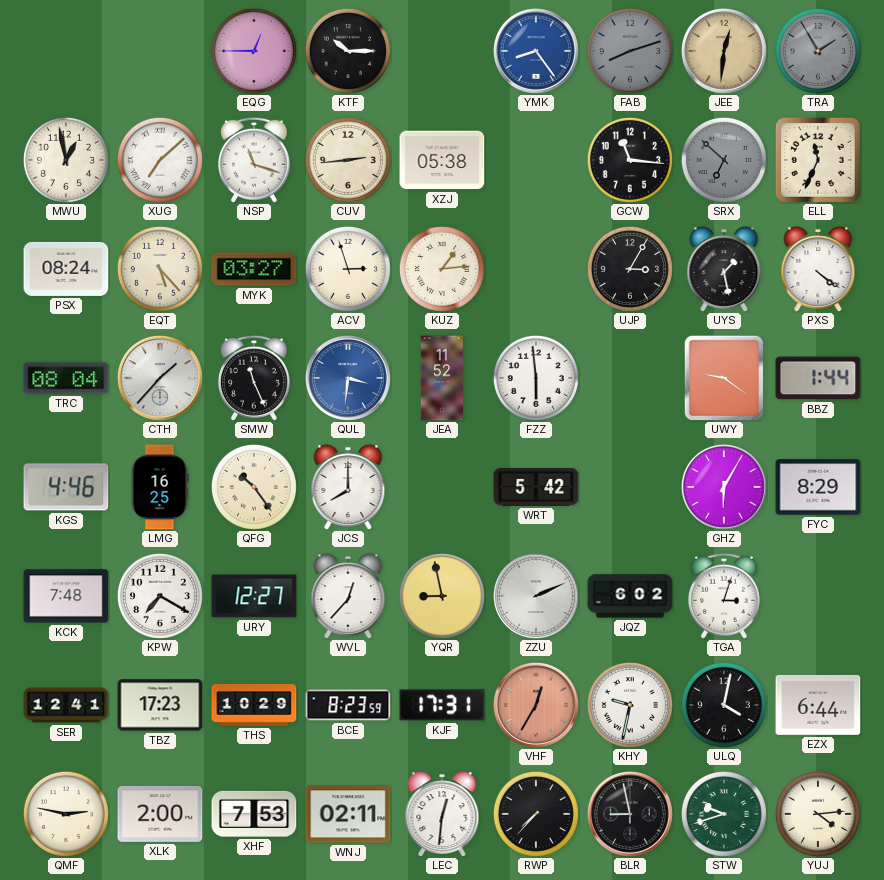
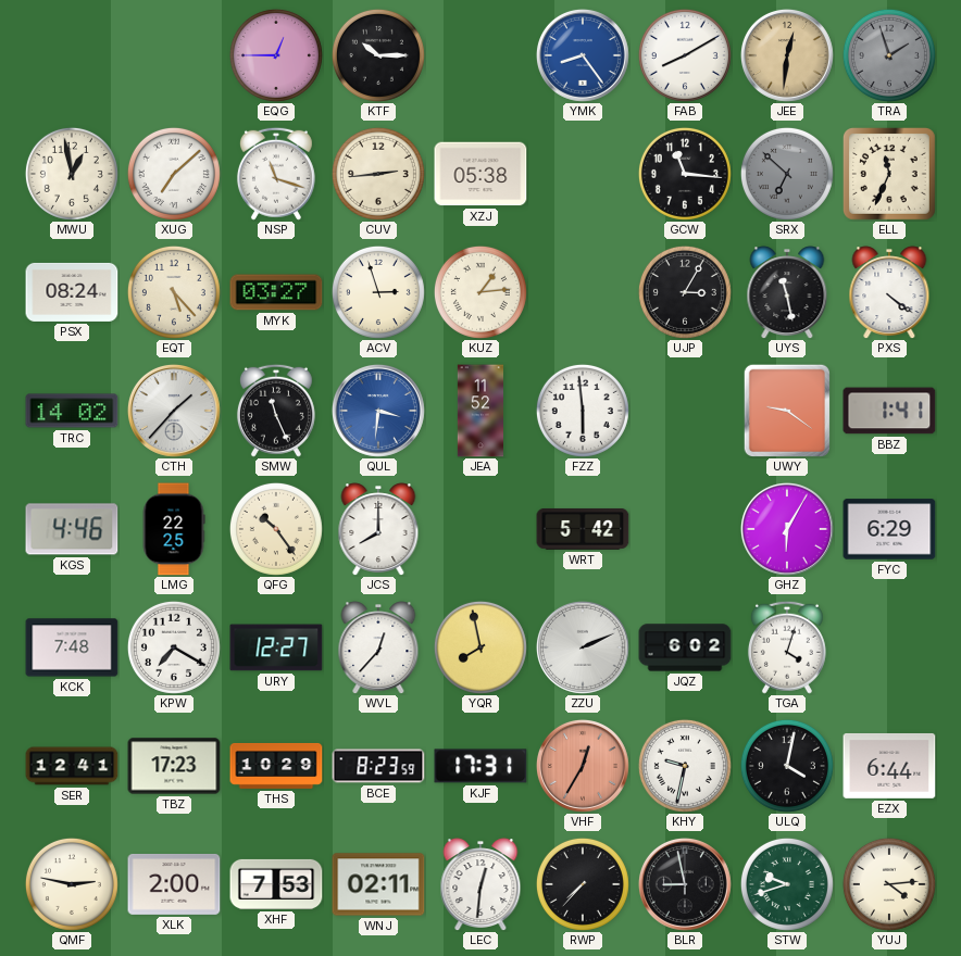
FAB: 8:12 -> 8:10
FAB dial: grey -> white
TRA: 1:55 -> 1:57
UYS: 1:28 -> 11:28
TRC: 08:04 -> 14:02
BBZ: 1:44 -> 1:41
LMG: 16:25 -> 22:25
FYC: 8:29 -> 6:29
YQR: 8:58 -> 7:58
TGA: 3:03 -> 4:03
